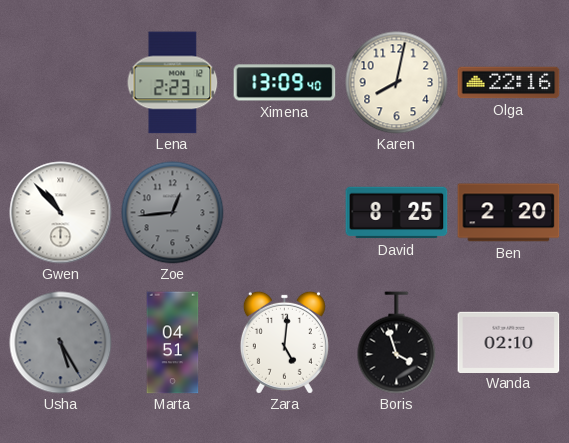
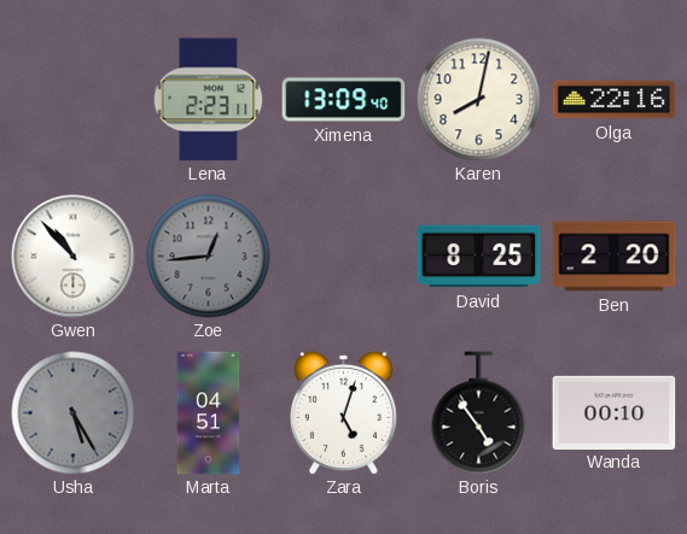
Zara: 5:01 -> 5:03
Boris: 3:57 -> 4:54
Wanda: 02:10 -> 00:10
